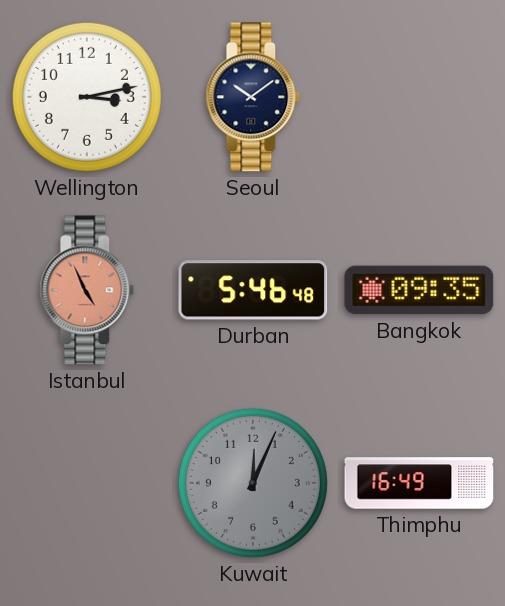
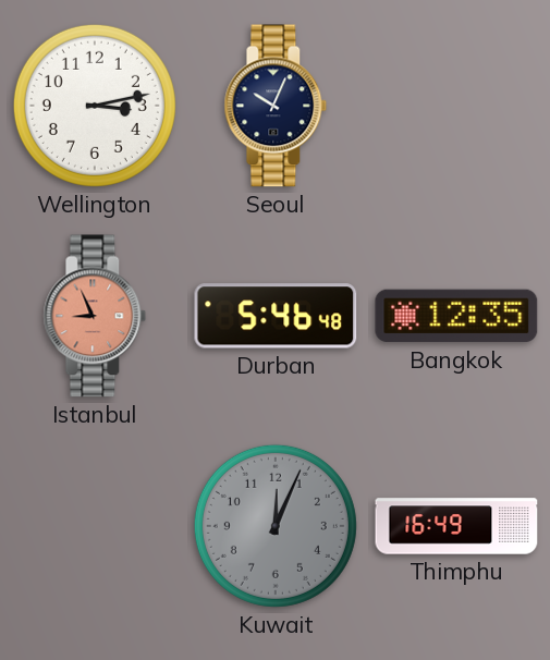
Seoul: 10:09 -> 10:04
Istanbul: 4:56 -> 8:56
Bangkok: 09:35 -> 12:35
